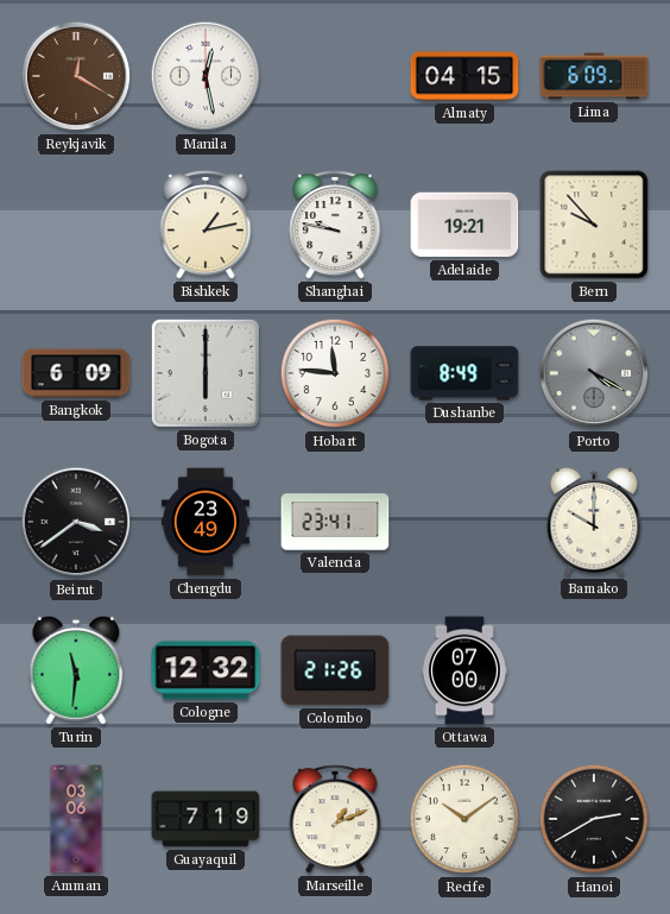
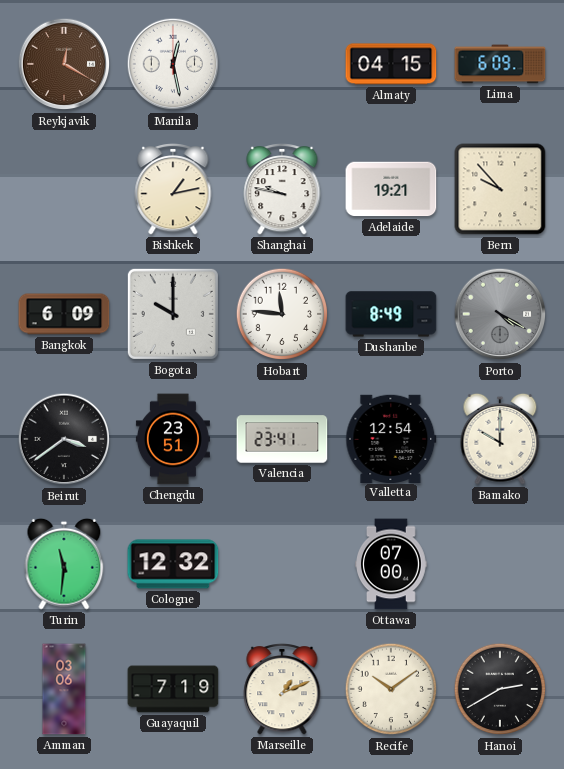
Bogota: 6:00 -> 10:00
Chengdu: 23:49 -> 23:51
Valletta: none -> 12:54
Colombo: 21:26 -> none
